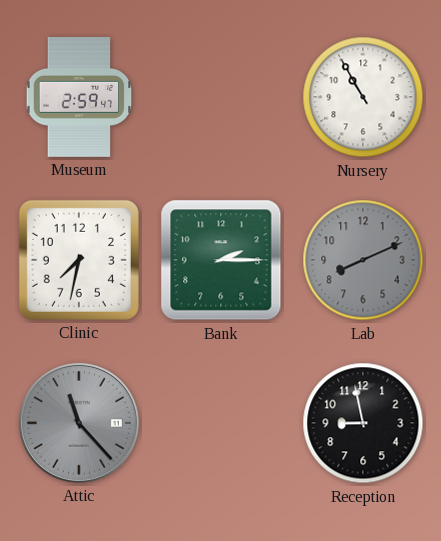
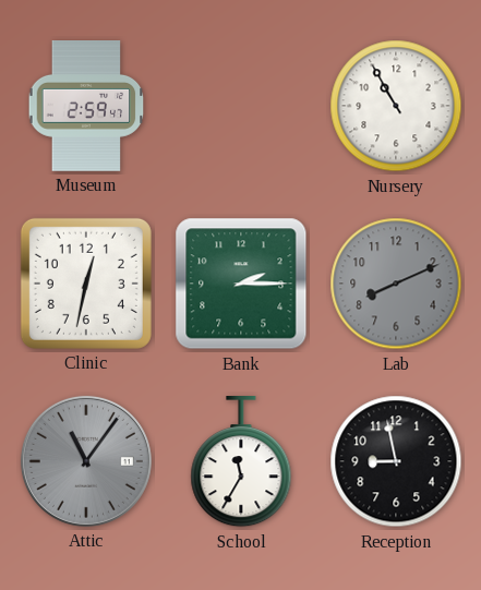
Clinic: 7:32 -> 12:32
Attic: 11:23 -> 11:06
School: none -> 11:35
